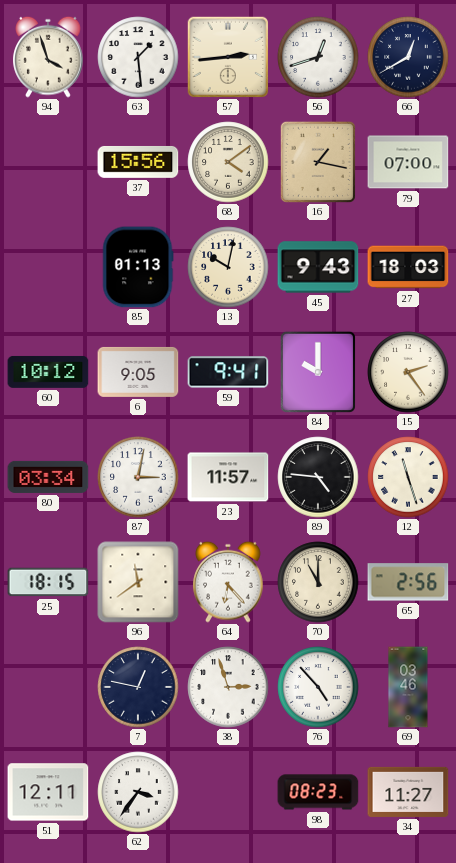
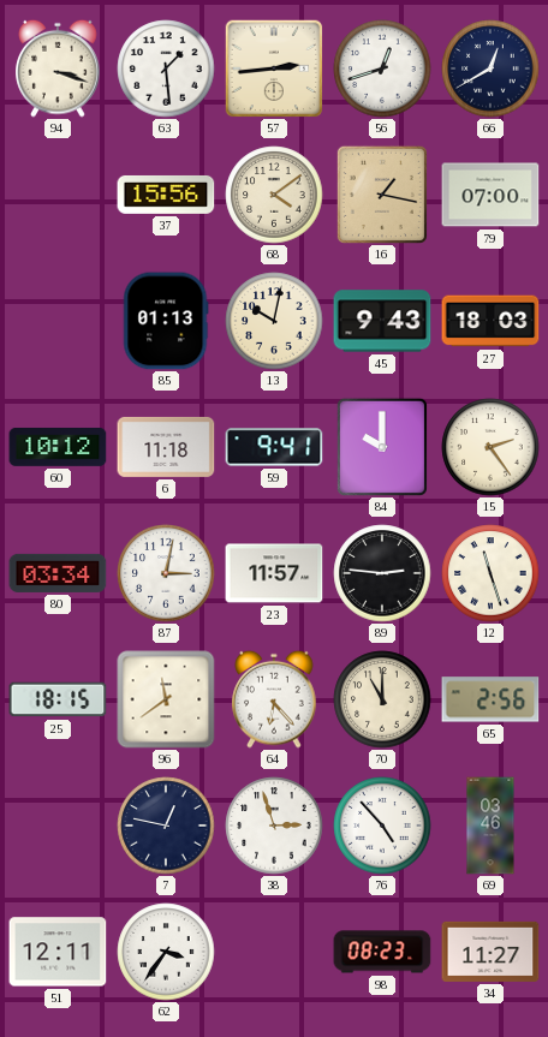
94: 3:57 -> 3:18
6: 9:05 -> 11:18
89: 4:46 -> 2:46
